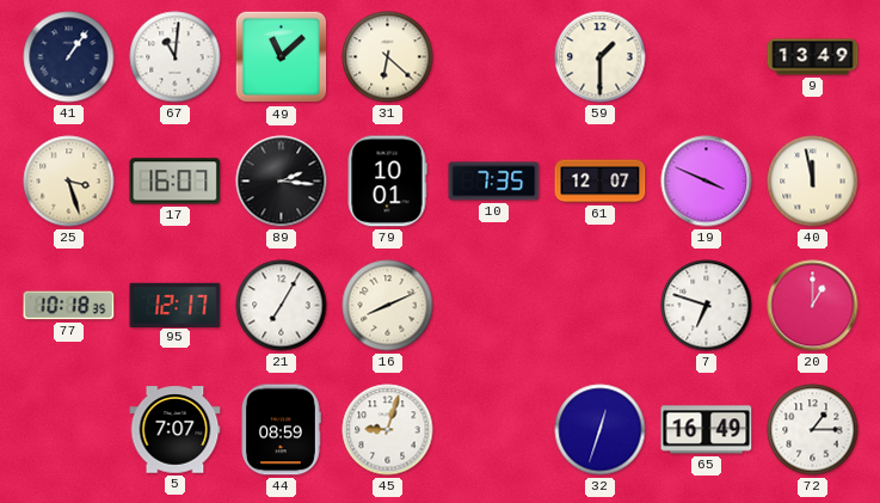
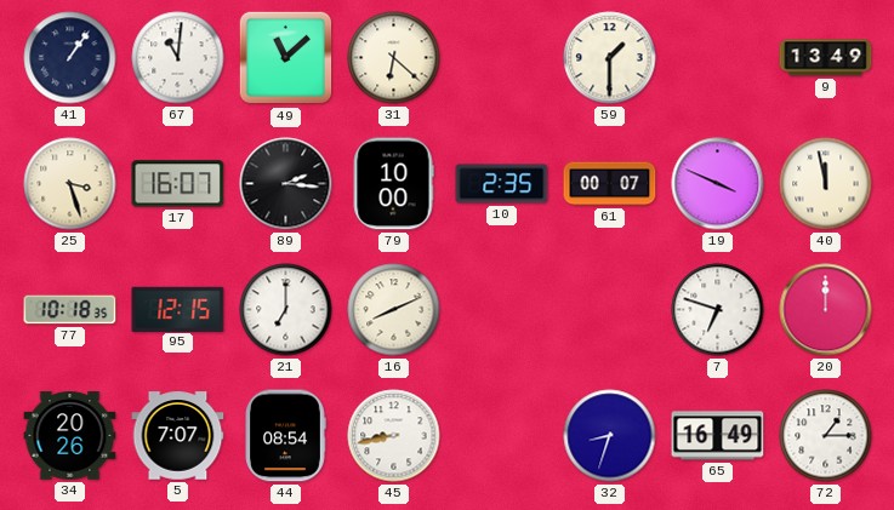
79: 10:01 -> 10:00
10: 7:35 -> 2:35
61: 12:07 -> 00:07
95: 12:17 -> 12:15
21: 7:05 -> 7:00
20: 1:00 -> 12:00
34: none -> 20:26
44: 08:59 -> 08:54
45: 9:03 -> 8:43
32: 12:33 -> 8:33
